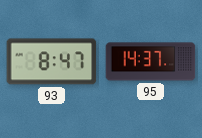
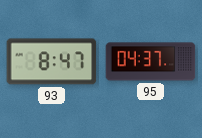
95: 14:37 -> 04:37
